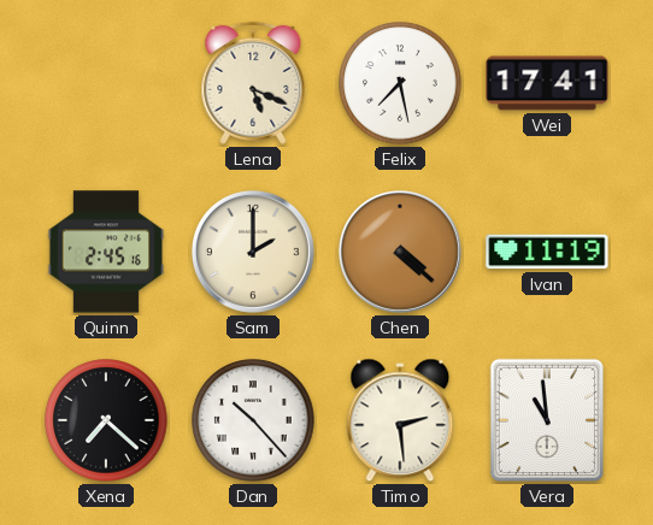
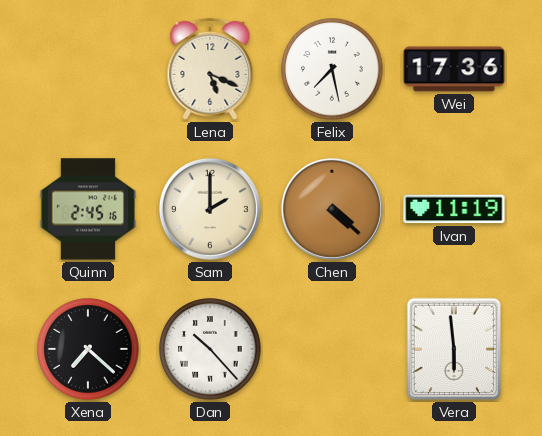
Wei: 17:41 -> 17:36
Timo: 2:29 -> none
Vera: 10:59 -> 5:59
